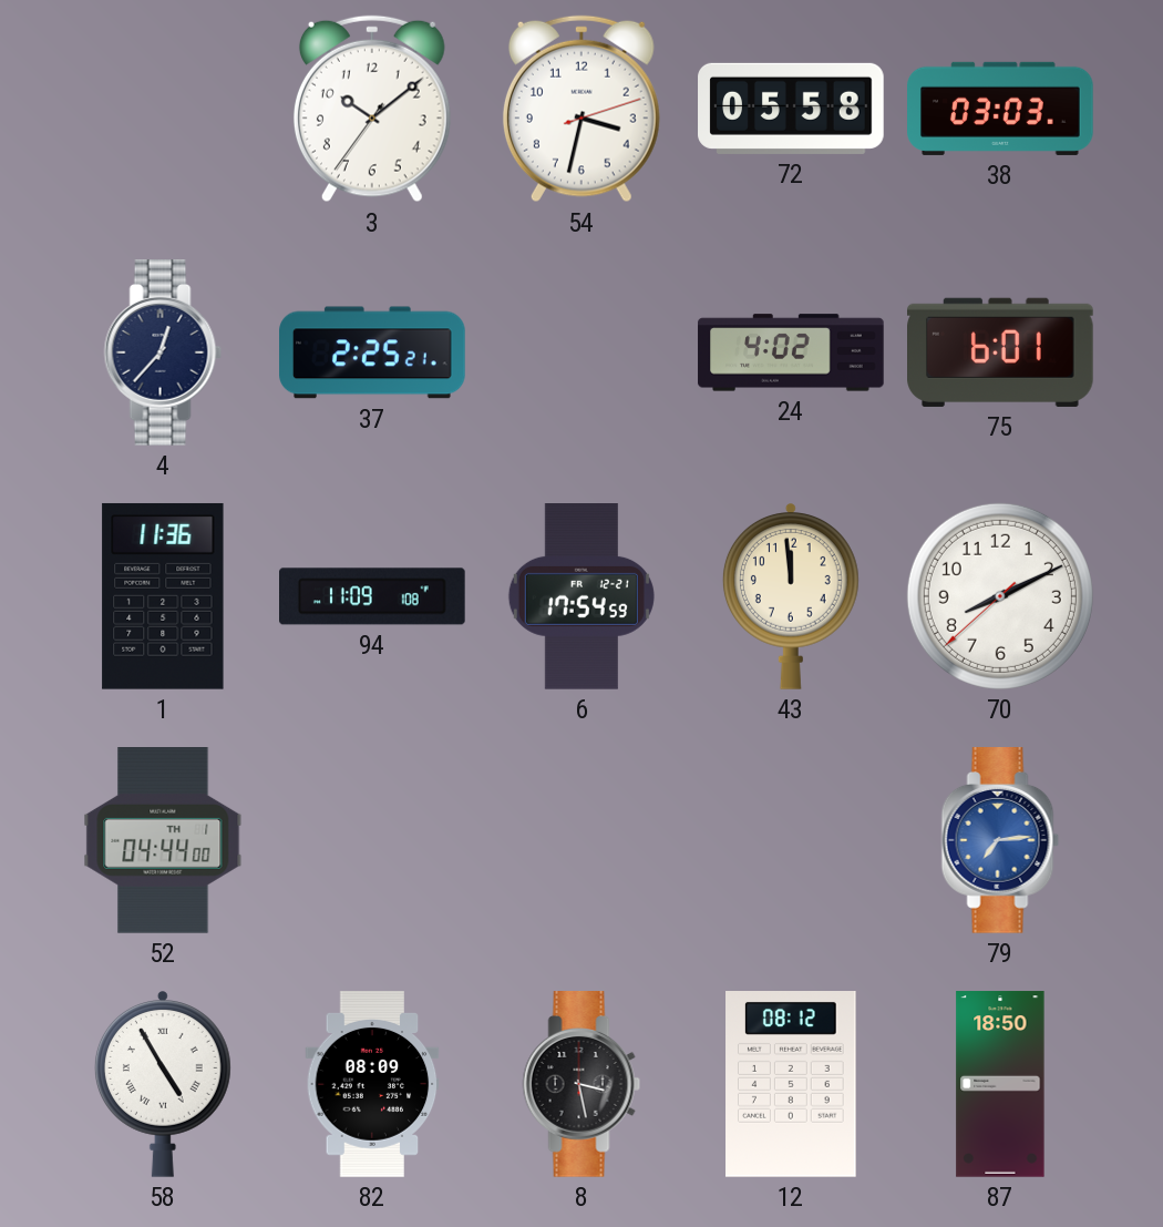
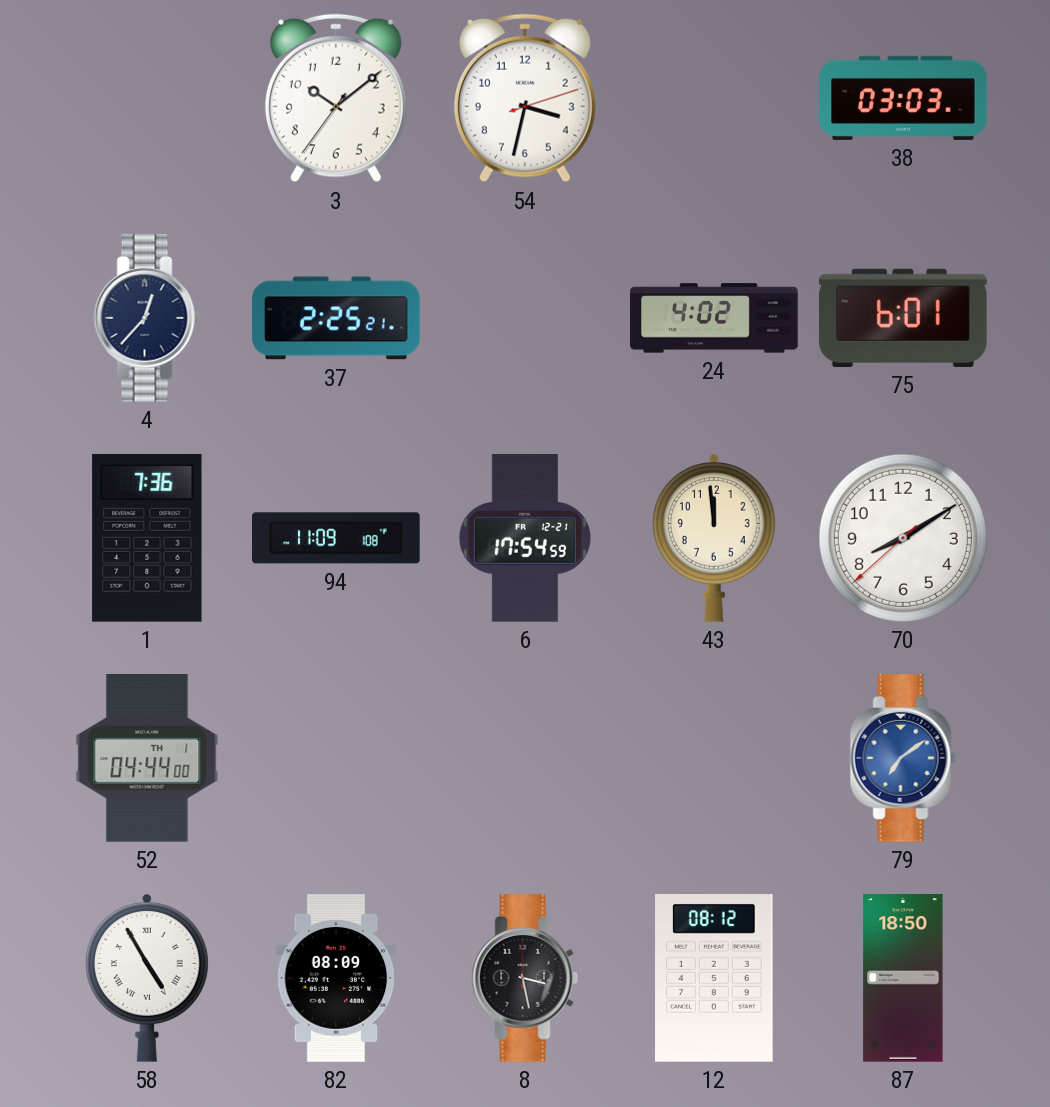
72: 05:58 -> none
1: 11:36 -> 7:36
70: 8:10 -> 8:09
79: 7:14 -> 7:09
